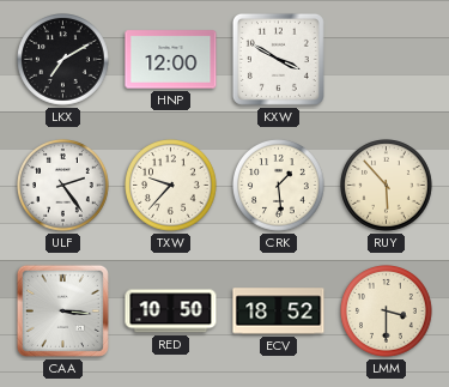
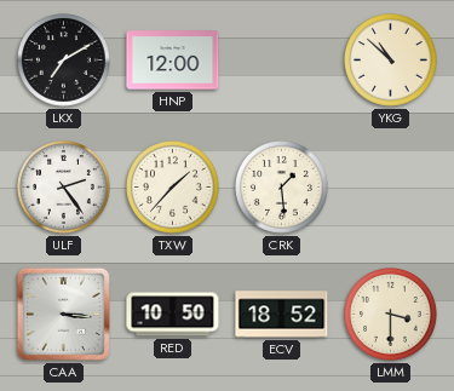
KXW: 3:50 -> none
YKG: none -> 10:52
TXW: 9:37 -> 1:37
RUY: 5:53 -> none
